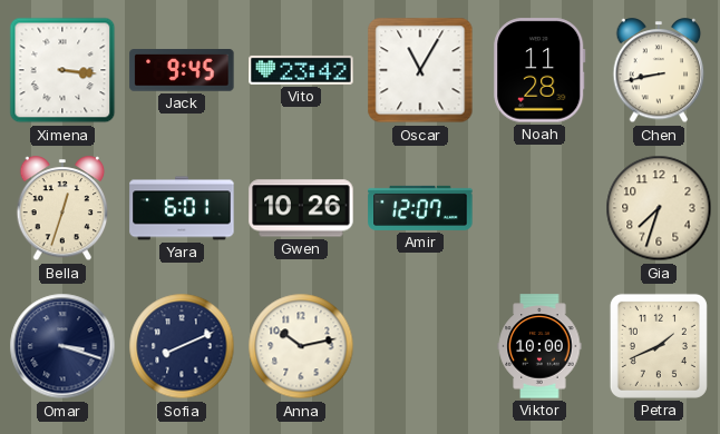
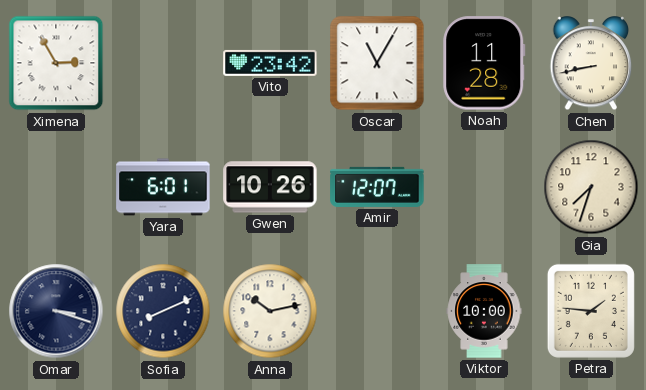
Ximena: 3:16 -> 2:55
Jack: 9:45 -> none
Bella: 12:33 -> none
Petra: 1:41 -> 1:46
